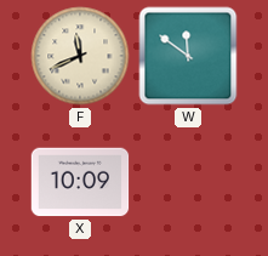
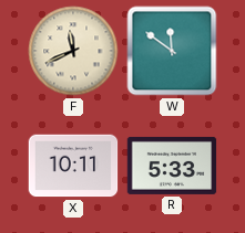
X: 10:09 -> 10:11
R: none -> 5:33
